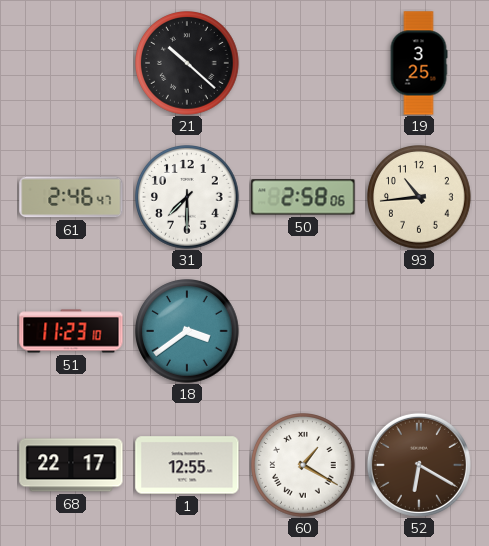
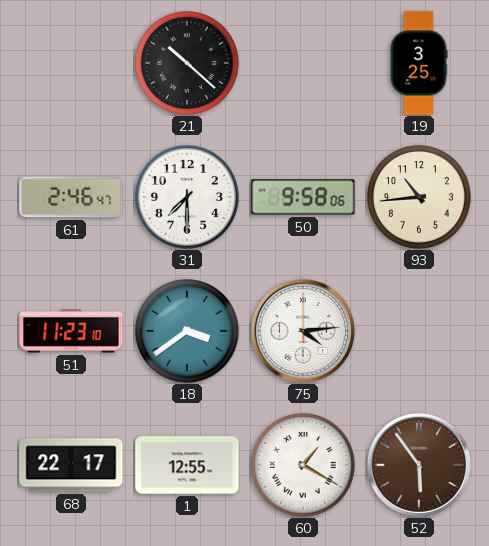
50: 2:58 -> 9:58
75: none -> 4:14
52: 6:20 -> 5:54
